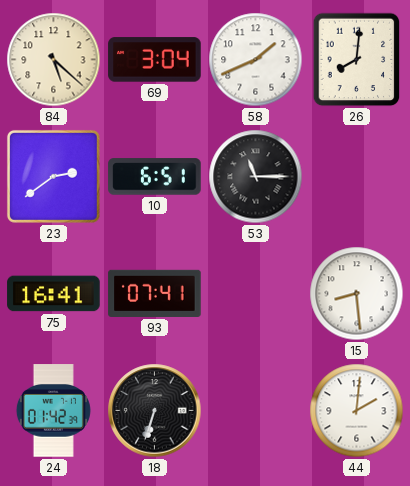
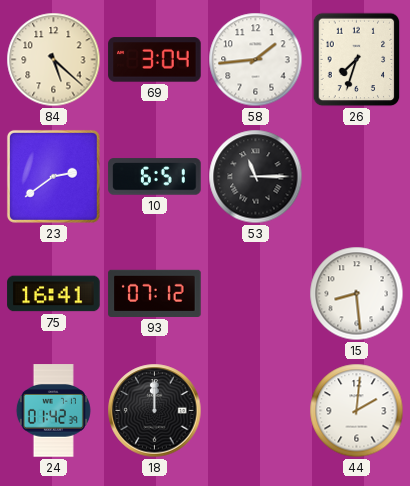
58: 1:41 -> 1:44
26: 8:01 -> 7:33
93: 07:41 -> 07:12
18: 6:33 -> 12:00
